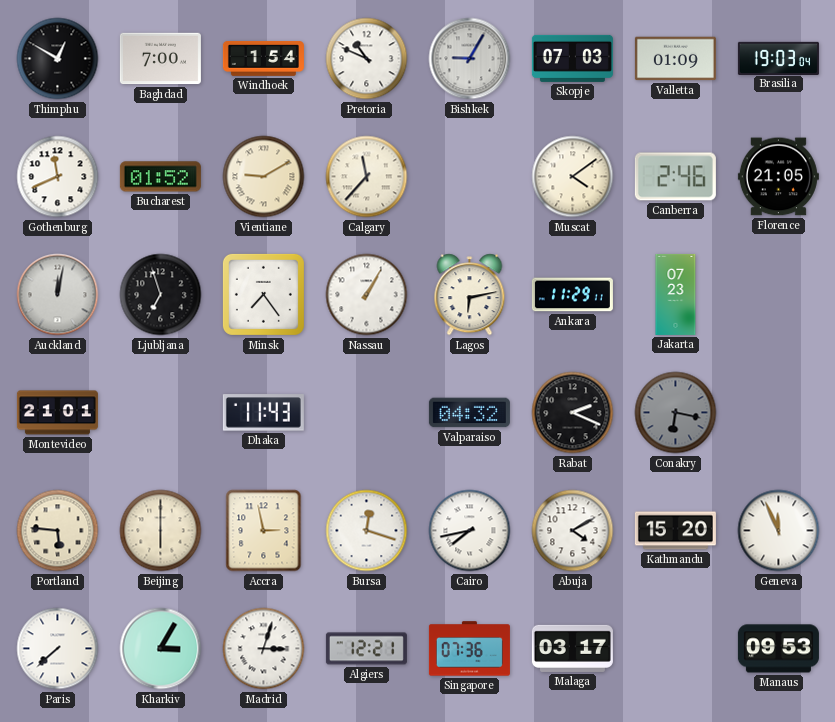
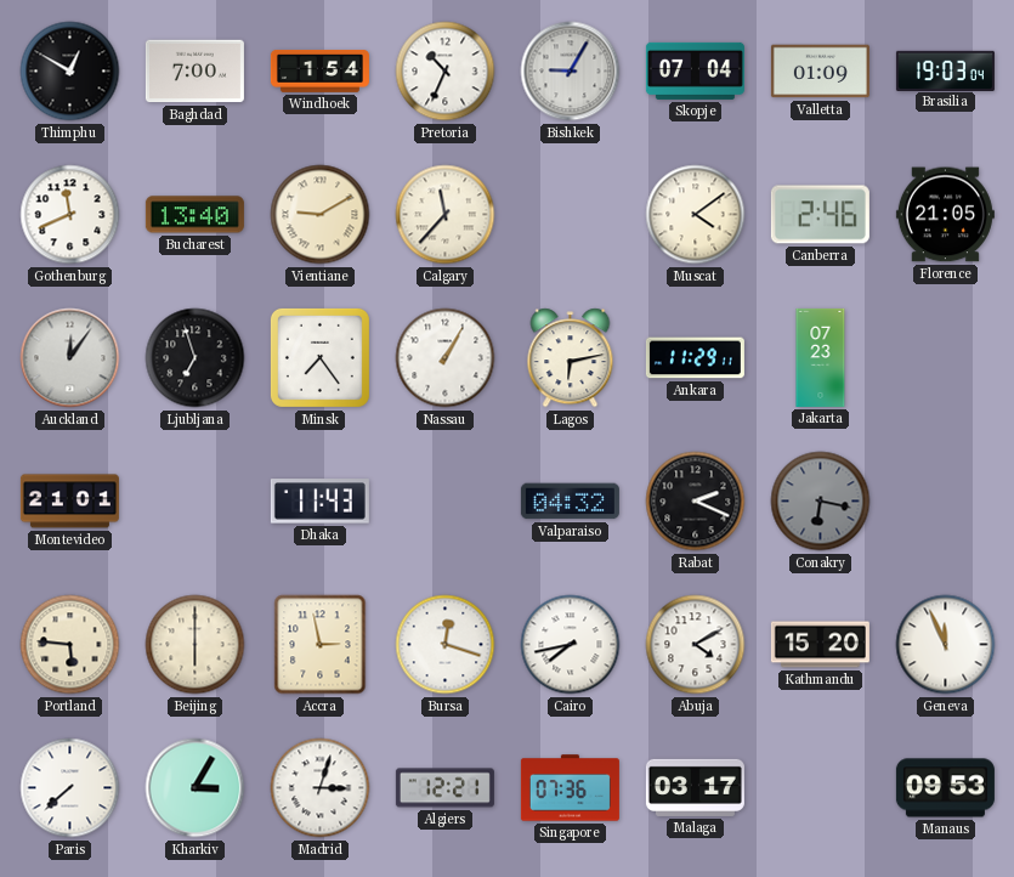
Pretoria: 10:49 -> 10:34
Skopje: 07:03 -> 07:04
Bucharest: 01:52 -> 13:40
Auckland: 12:02 -> 12:06
